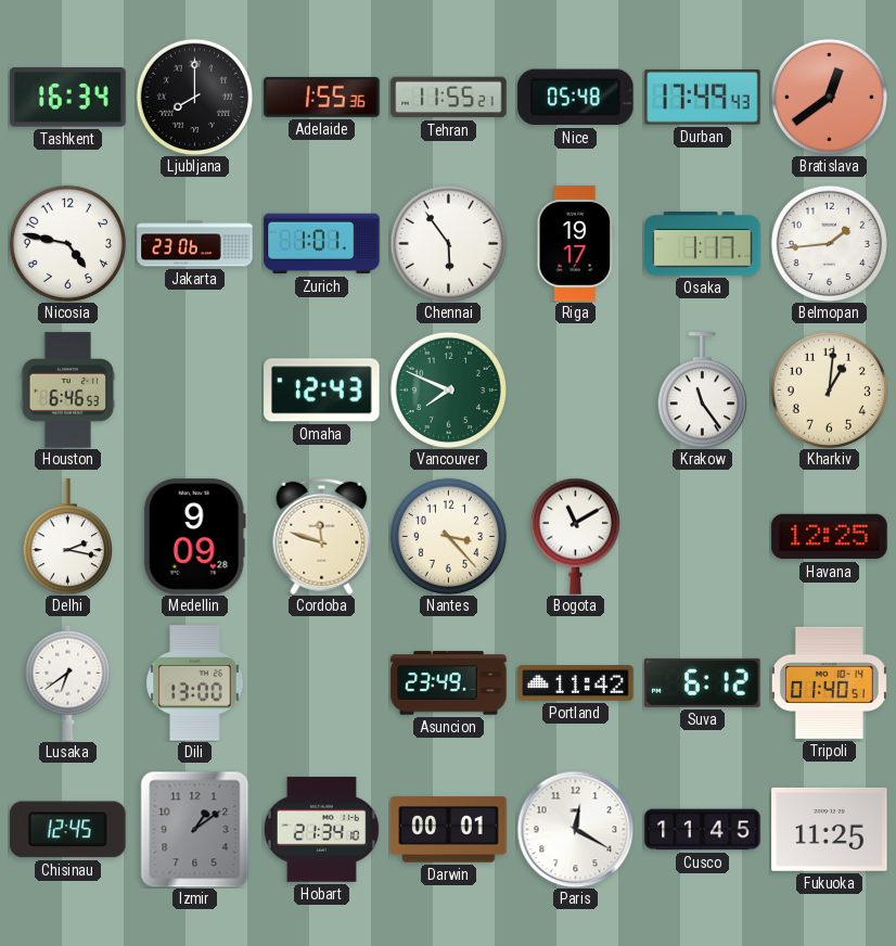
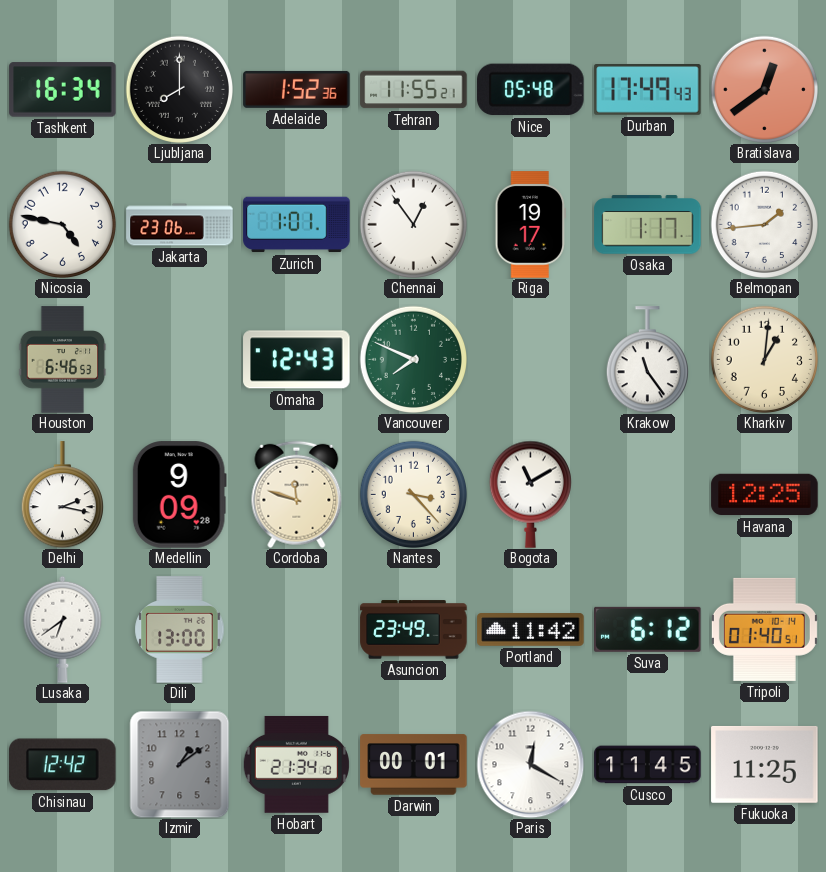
Adelaide: 1:55 -> 1:52
Chennai: 5:54 -> 12:54
Chisinau: 12:45 -> 12:42
